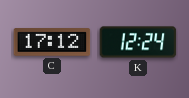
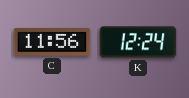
C: 17:12 -> 11:56
